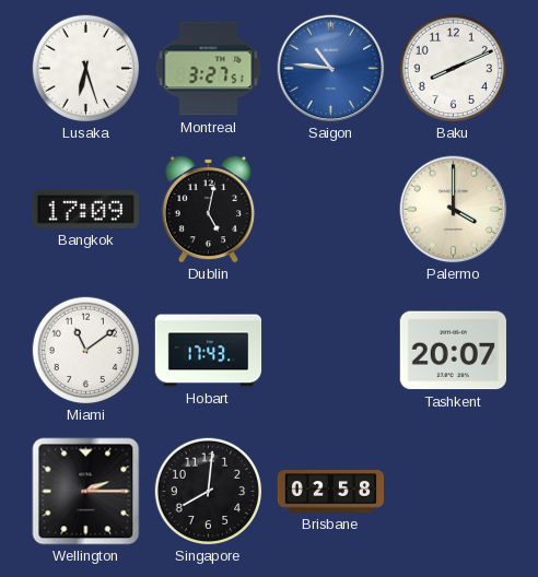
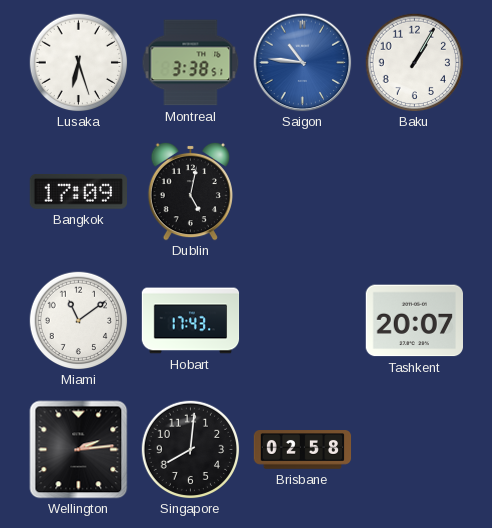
Montreal: 3:27 -> 3:38
Baku: 8:11 -> 1:05
Palermo: 4:00 -> none
Wellington: 2:15 -> 2:14
